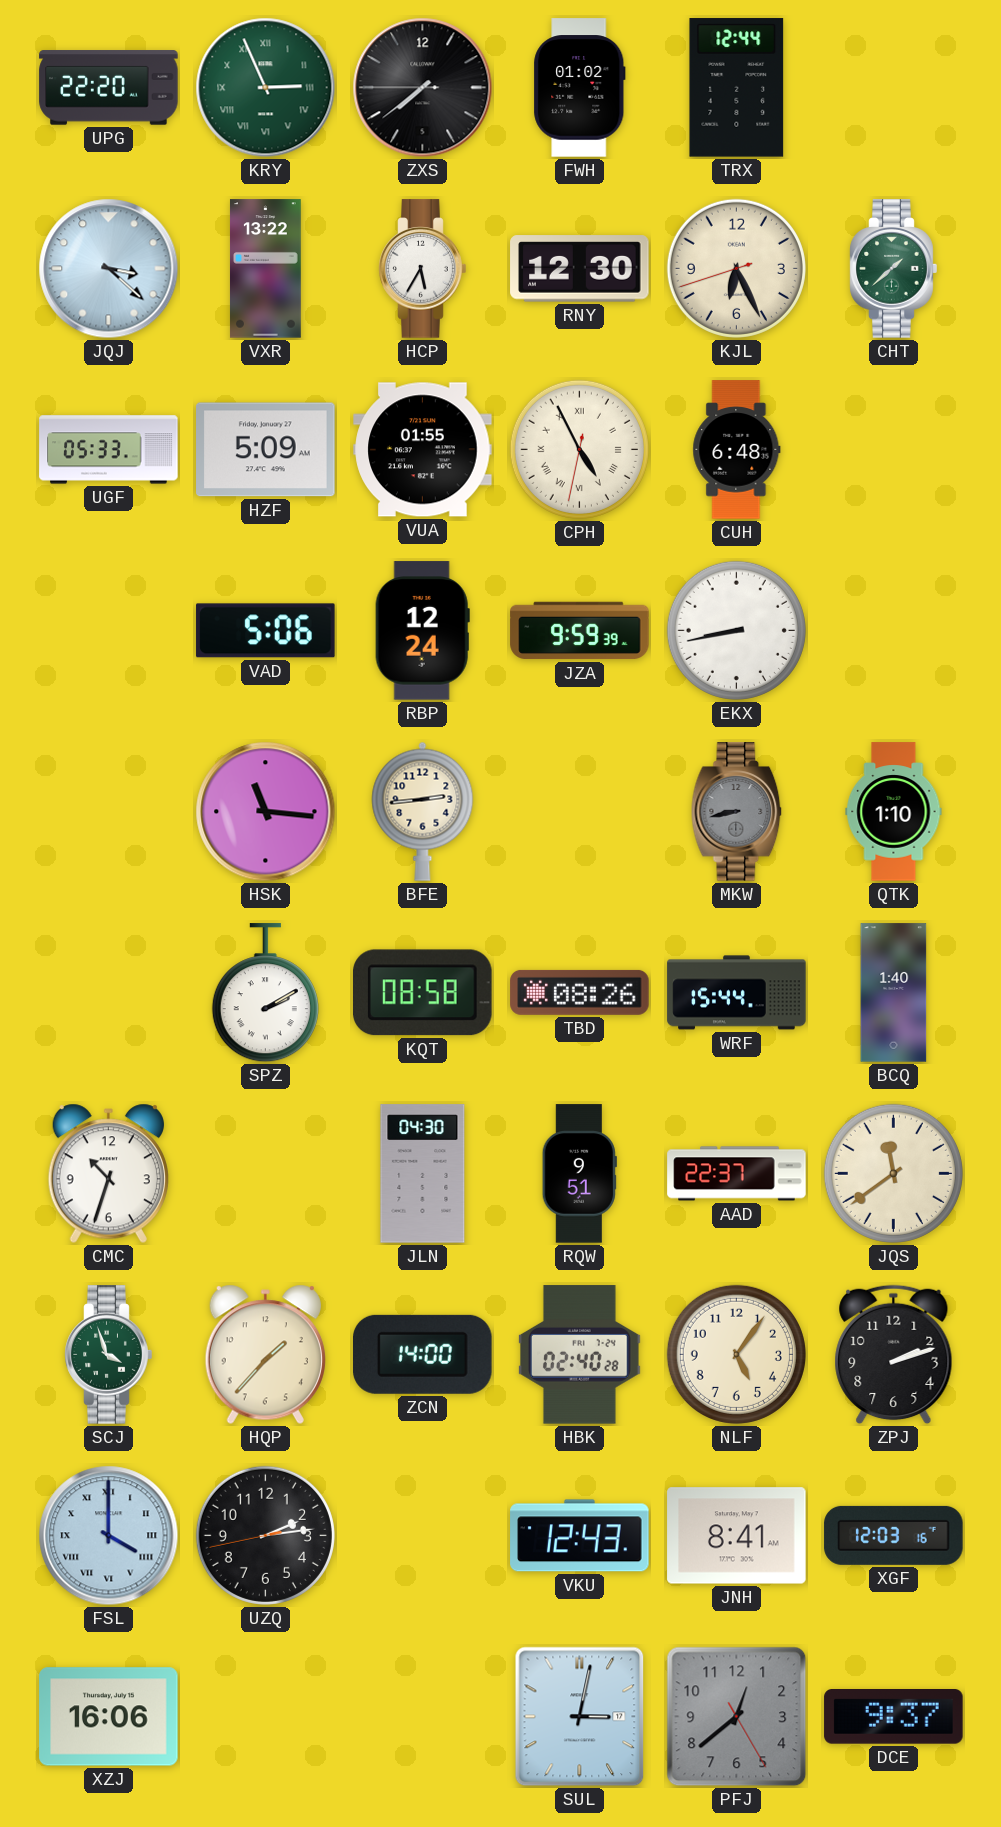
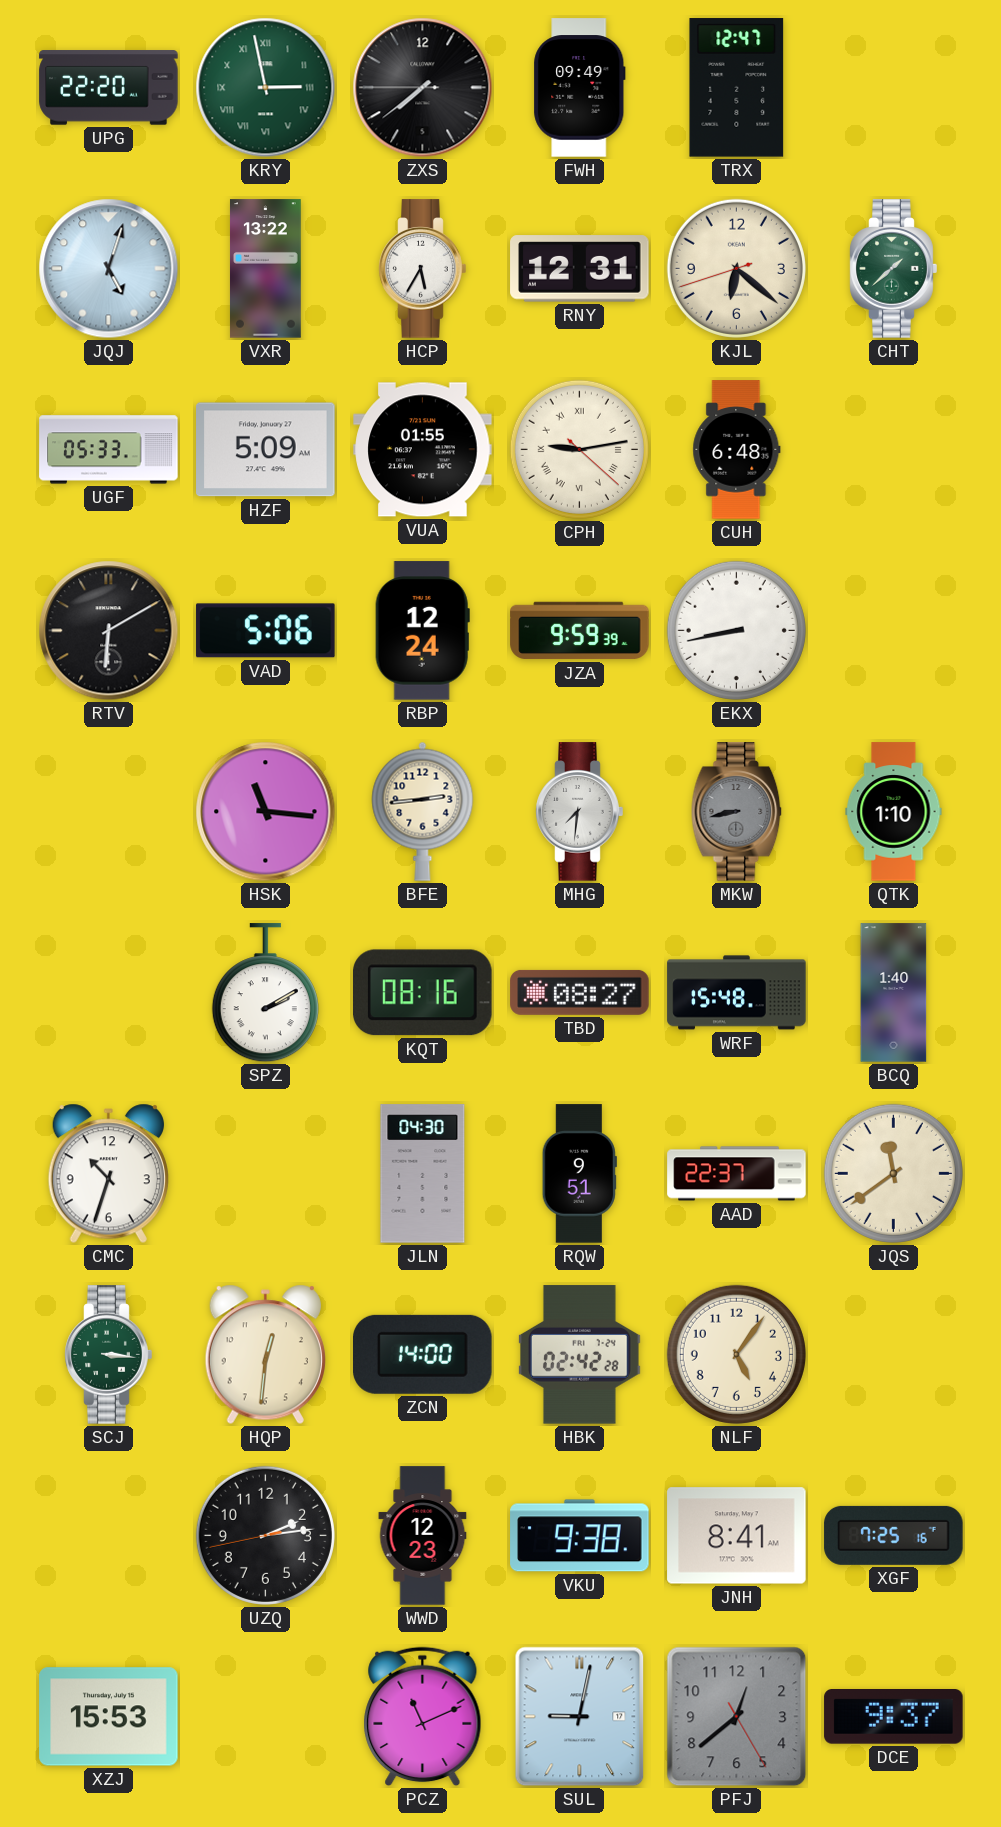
KRY: 2:56 -> 2:58
FWH: 01:02 -> 09:49
TRX: 12:44 -> 12:47
JQJ: 3:22 -> 5:03
RNY: 12:30 -> 12:31
KJL: 6:25 -> 6:21
CPH: 4:55 -> 9:13
RTV: none -> 6:10
MHG: none -> 7:31
KQT: 08:58 -> 08:16
TBD: 08:26 -> 08:27
WRF: 15:44 -> 15:48
SCJ: 3:57 -> 3:16
HQP: 1:37 -> 12:31
HBK: 02:40 -> 02:42
ZPJ: 2:12 -> none
FSL: 4:00 -> none
WWD: none -> 12:23
VKU: 12:43 -> 9:38
XGF: 12:03 -> 7:25
XZJ: 16:06 -> 15:53
PCZ: none -> 11:11
SUL: 3:02 -> 9:02
